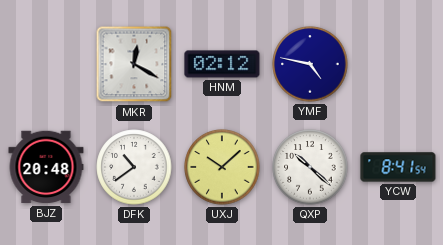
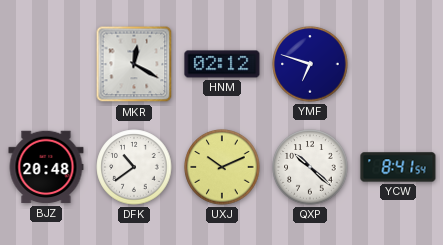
YMF: 4:47 -> 6:48
UXJ: 10:08 -> 10:11
